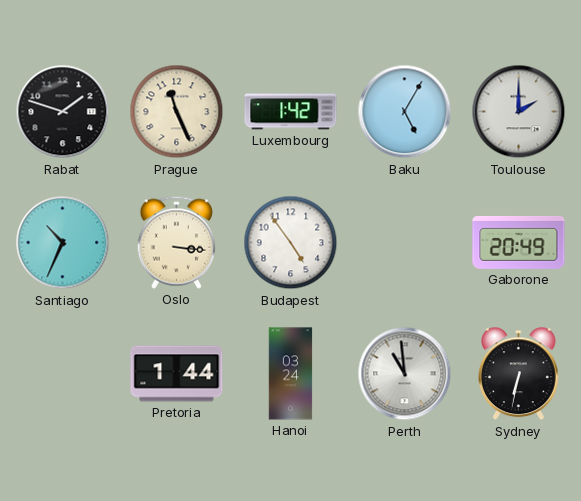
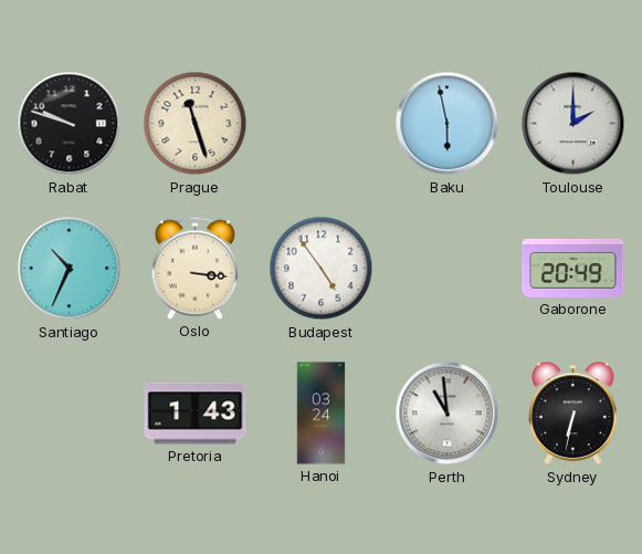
Rabat: 1:48 -> 9:48
Prague: 11:26 -> 11:27
Luxembourg: 1:42 -> none
Baku: 5:05 -> 5:58
Pretoria: 1:44 -> 1:43
